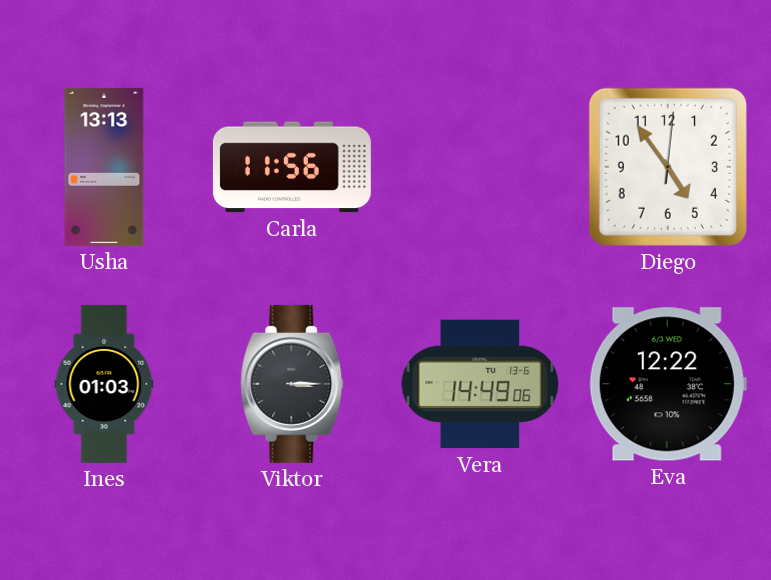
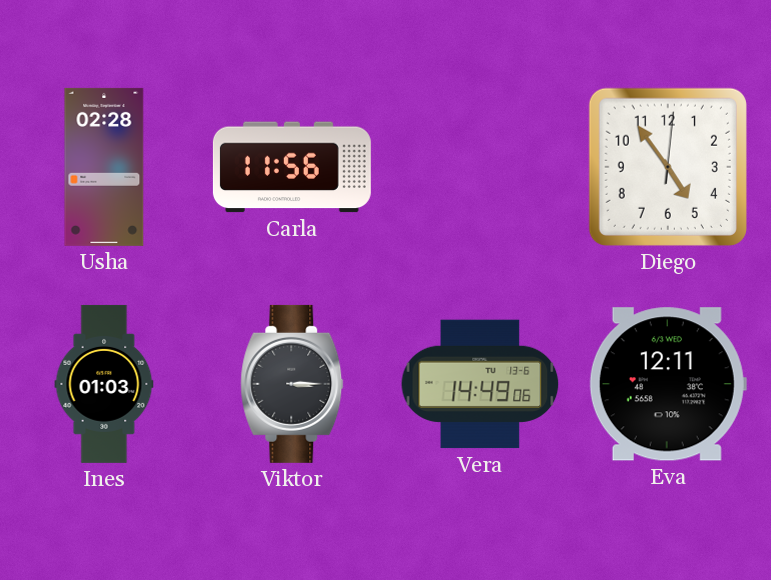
Usha: 13:13 -> 02:28
Eva: 12:22 -> 12:11
